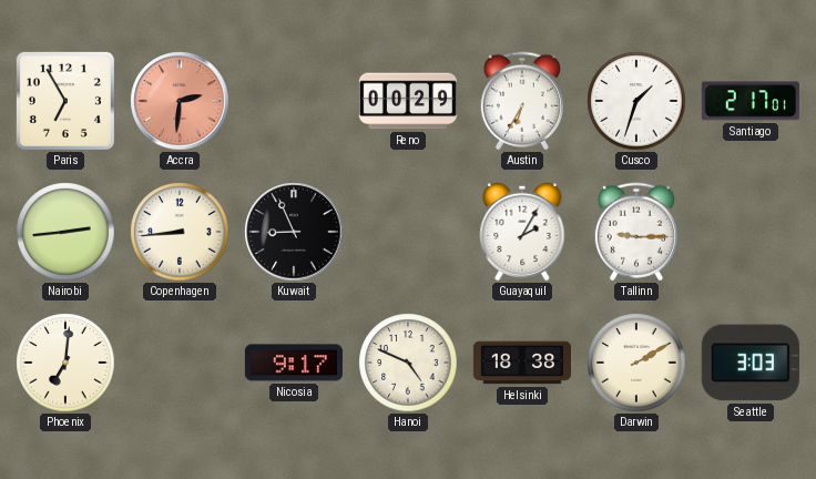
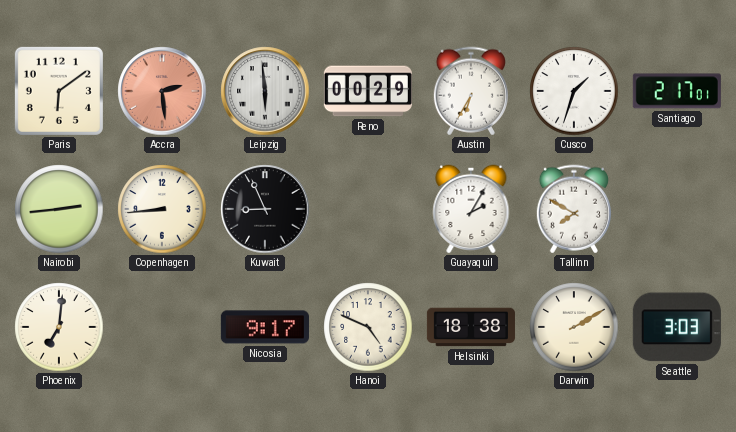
Paris: 6:55 -> 6:09
Accra: 2:31 -> 2:29
Leipzig: none -> 5:59
Tallinn: 9:15 -> 7:50
